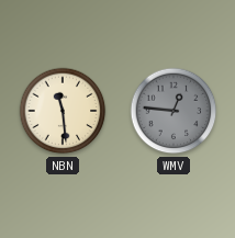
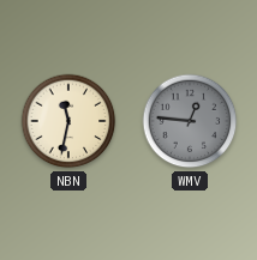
NBN: 11:29 -> 11:32
